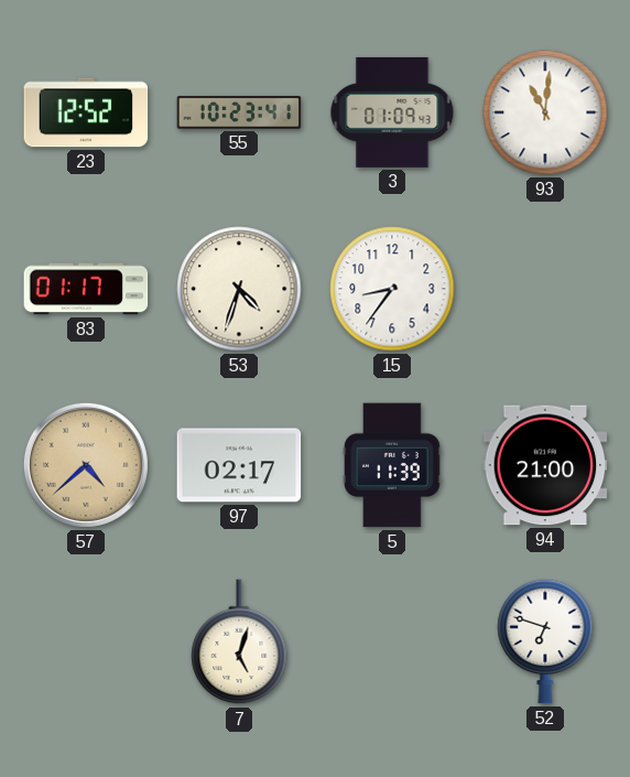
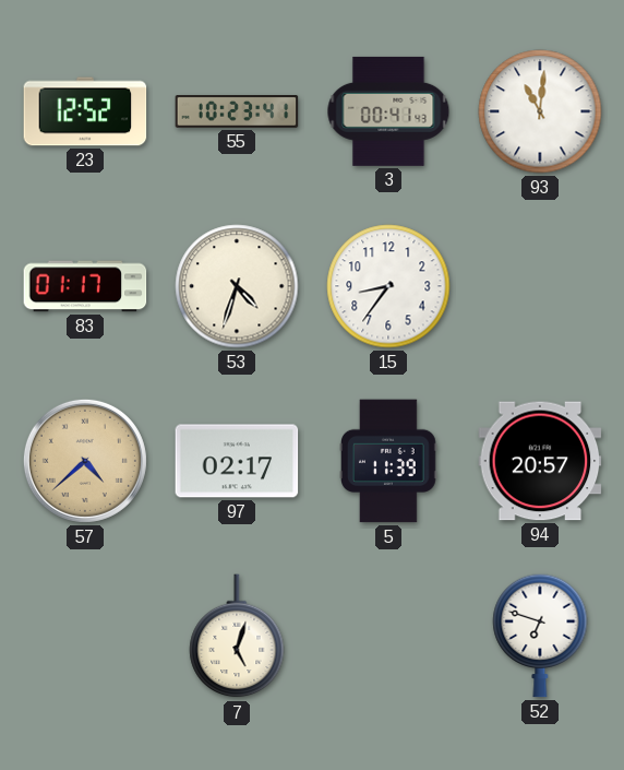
3: 01:09 -> 00:41
94: 21:00 -> 20:57
